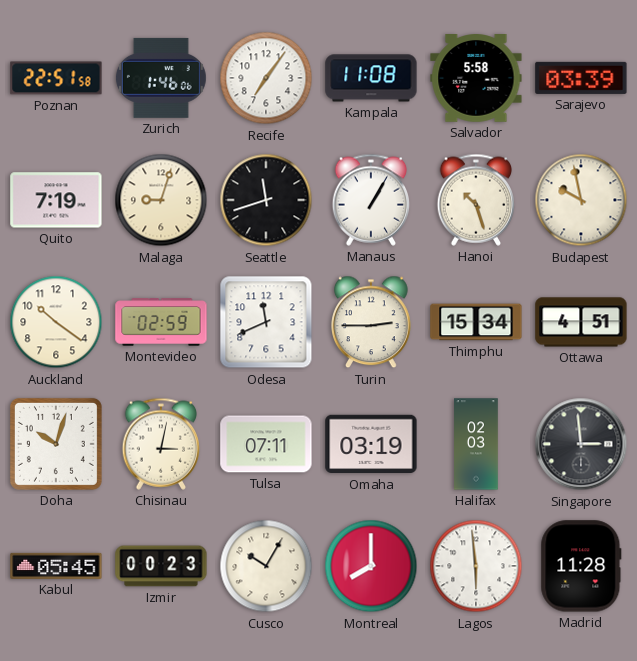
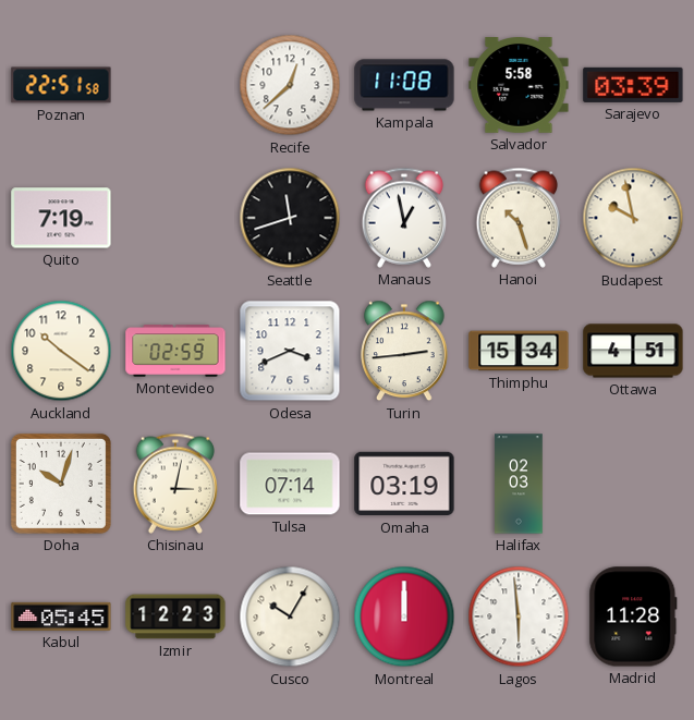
Zurich: 1:46 -> none
Recife: 7:06 -> 12:38
Malaga: 9:03 -> none
Manaus: 1:05 -> 12:58
Odesa: 11:41 -> 3:41
Turin: 2:45 -> 2:44
Tulsa: 07:11 -> 07:14
Singapore: 2:59 -> none
Izmir: 00:23 -> 12:23
Montreal: 8:00 -> 12:00
